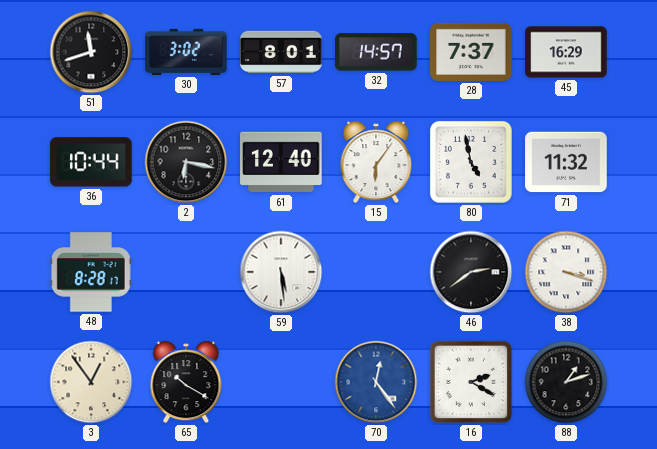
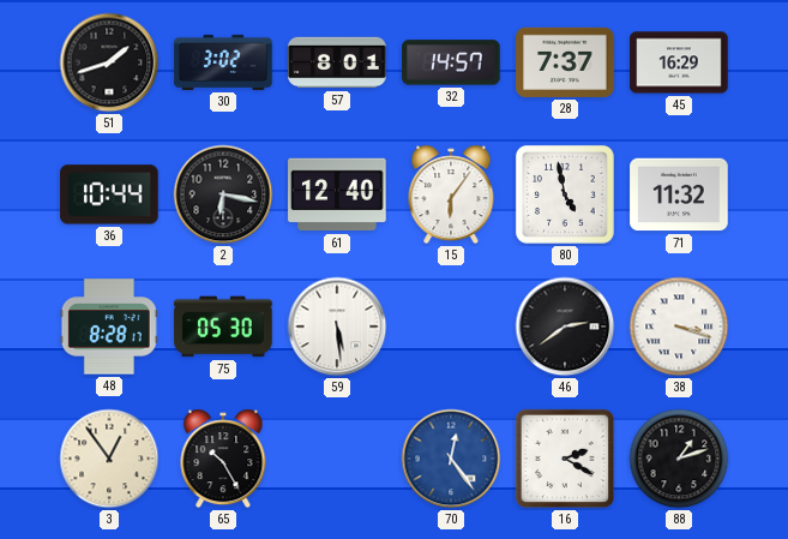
51: 11:42 -> 1:42
75: none -> 05:30
65: 10:20 -> 10:25
